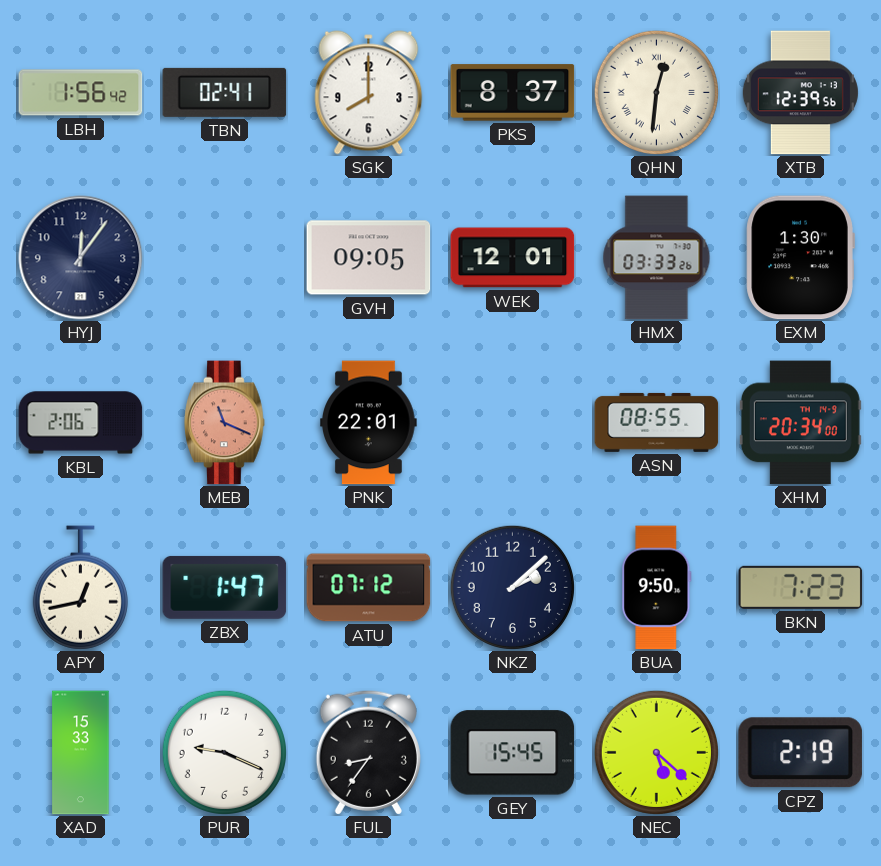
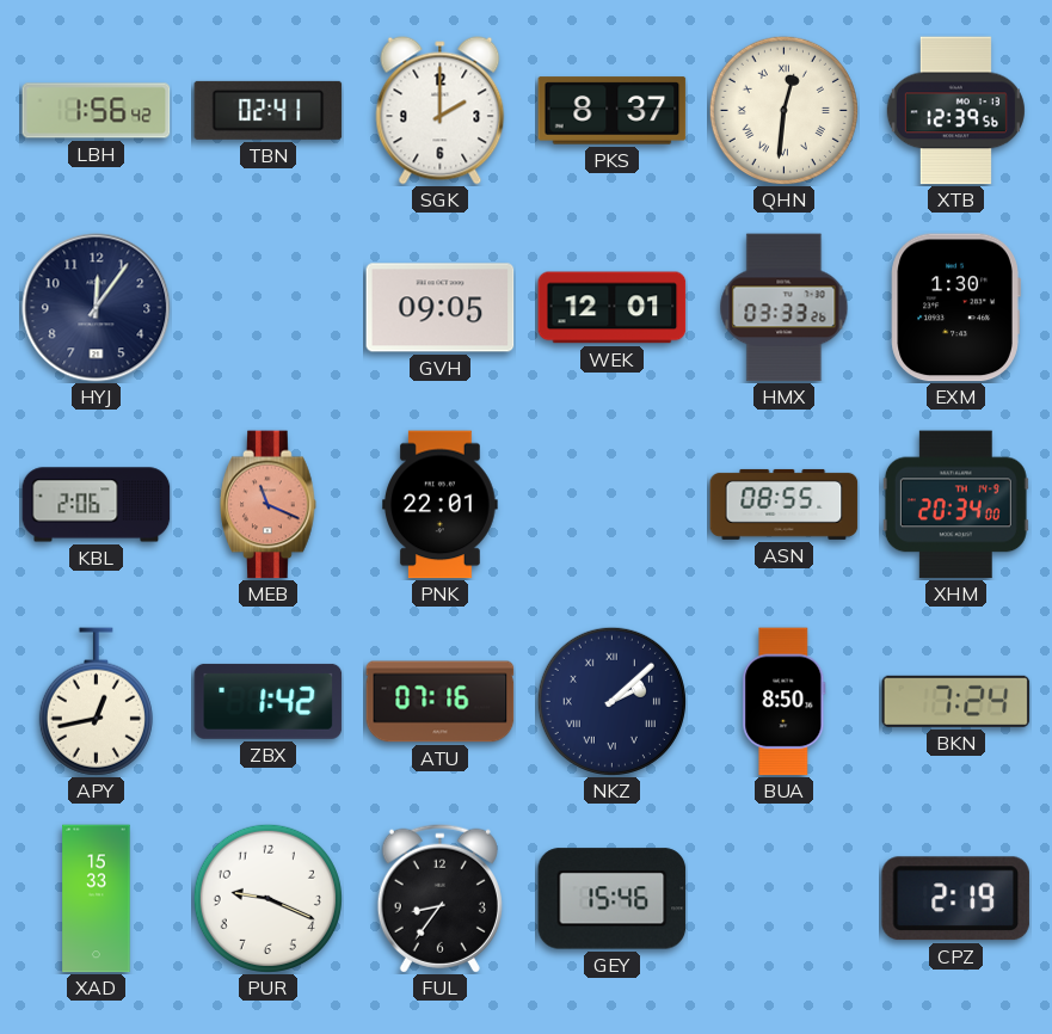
SGK: 8:00 -> 2:00
ZBX: 1:47 -> 1:42
ATU: 07:12 -> 07:16
NKZ numerals: Arabic -> Roman
BUA: 9:50 -> 8:50
BKN: 7:23 -> 7:24
GEY: 15:45 -> 15:46
NEC: 5:22 -> none
